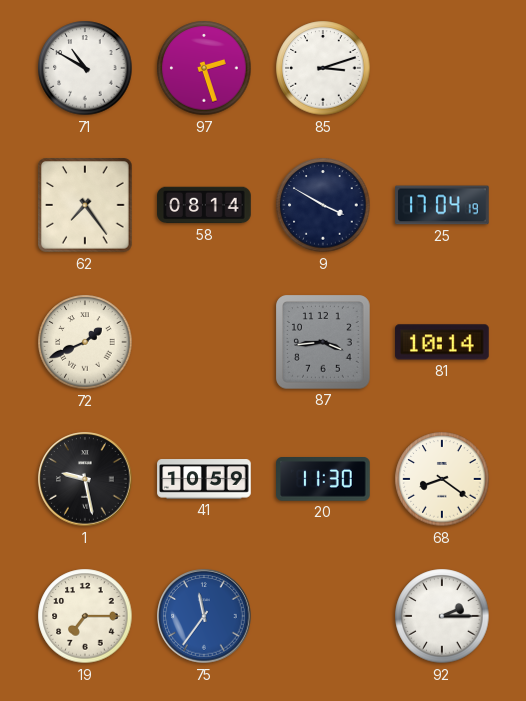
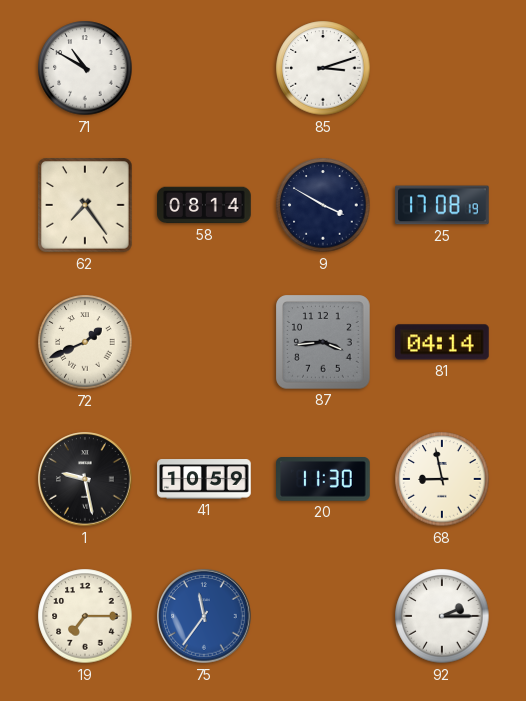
97: 2:27 -> none
25: 17:04 -> 17:08
81: 10:14 -> 04:14
68: 8:21 -> 8:58
